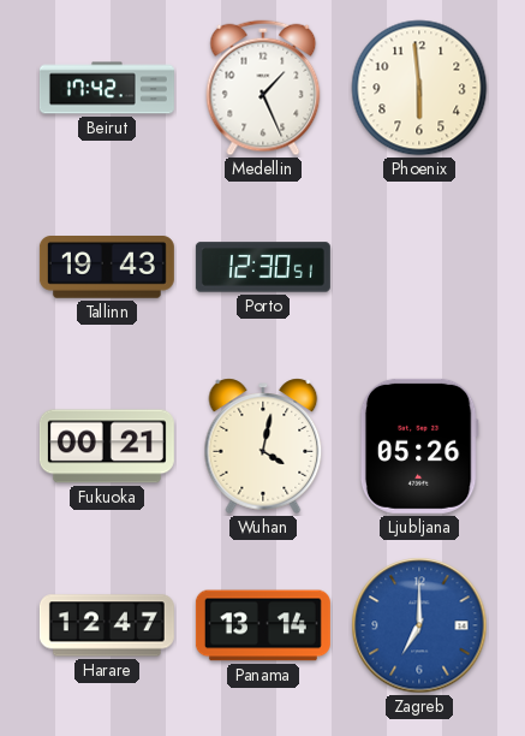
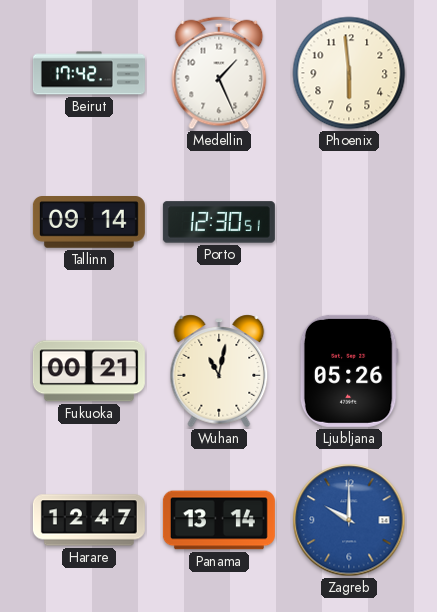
Tallinn: 19:43 -> 09:14
Wuhan: 4:02 -> 11:02
Zagreb: 7:00 -> 10:00
